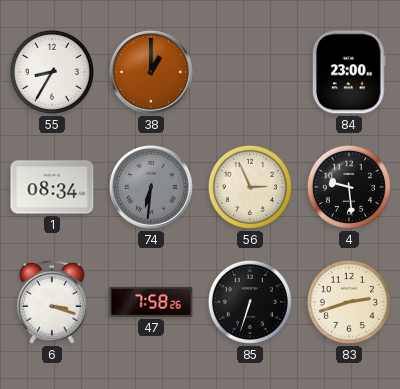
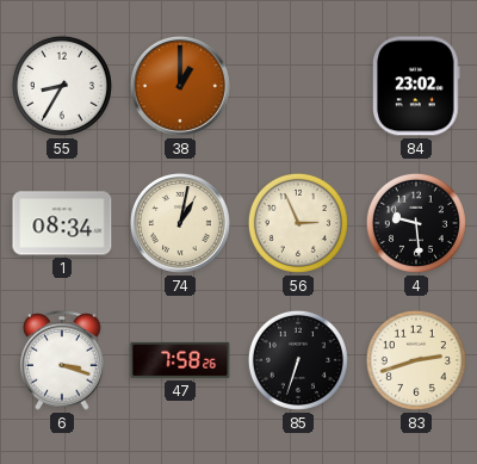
84: 23:00 -> 23:02
74: 6:31 -> 1:02
74 dial: grey -> cream
